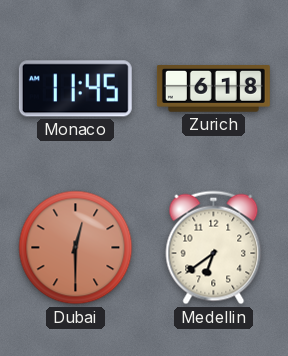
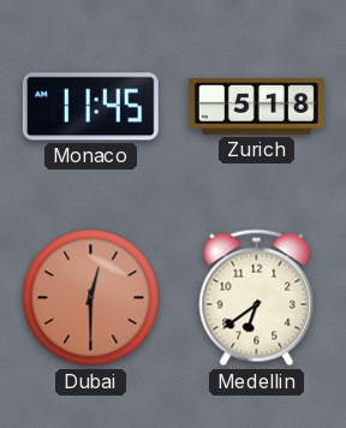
Zurich: 6:18 -> 5:18
